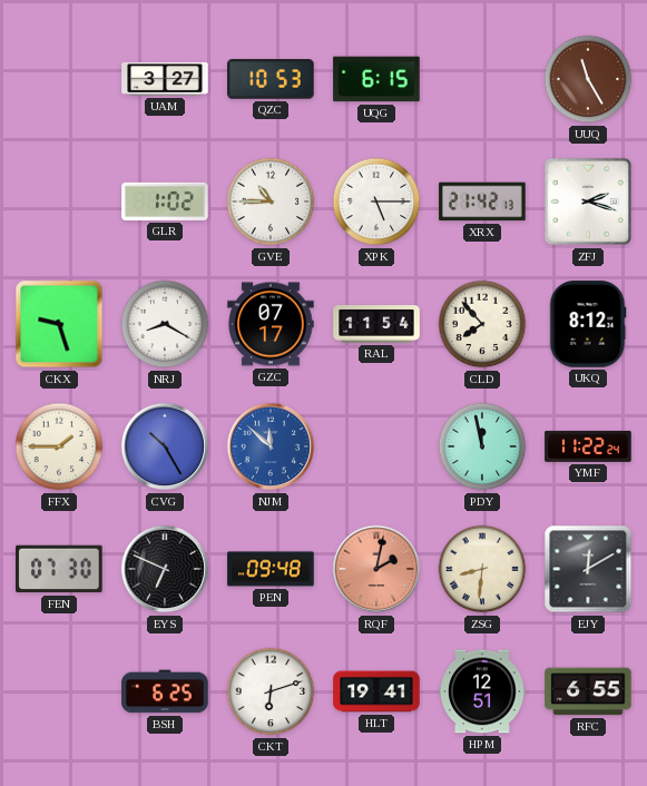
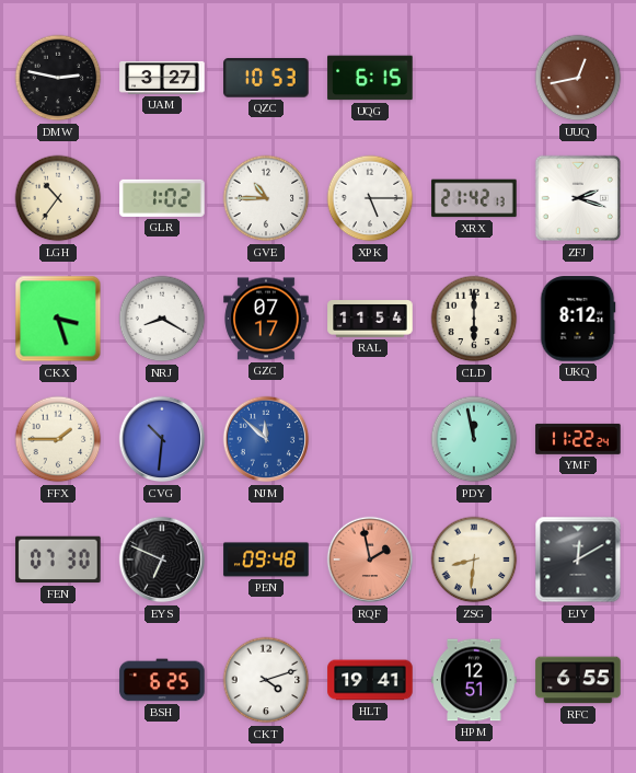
DMW: none -> 2:47
UUQ: 11:25 -> 12:43
LGH: none -> 10:36
CKX: 9:27 -> 3:27
CLD: 7:53 -> 6:00
CVG: 10:25 -> 10:31
RQF: 2:02 -> 1:58
CKT: 6:12 -> 4:12
